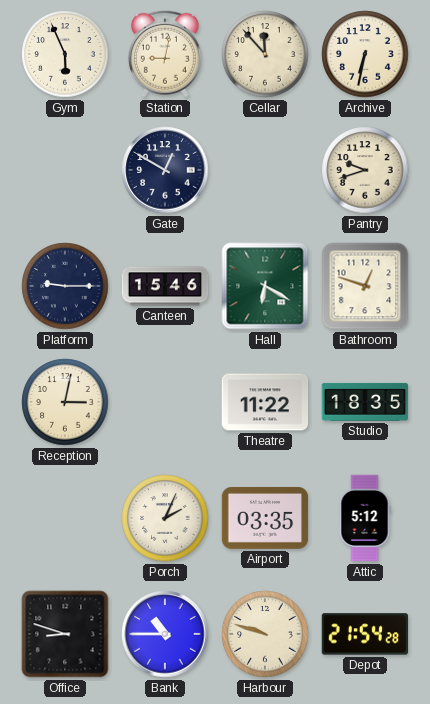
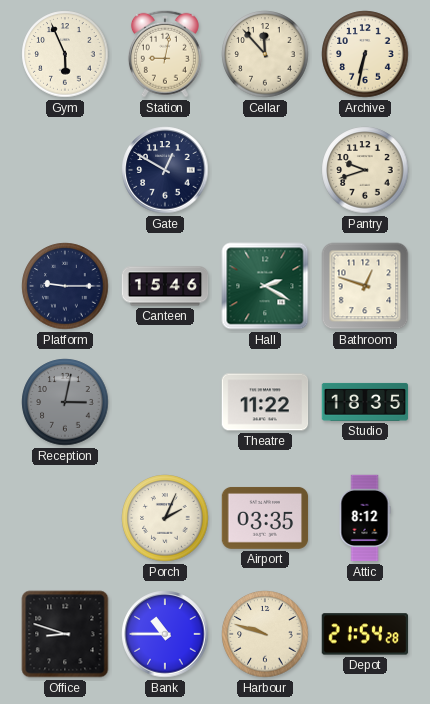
Hall: 6:20 -> 2:20
Reception dial: cream -> grey
Attic: 5:12 -> 8:12
